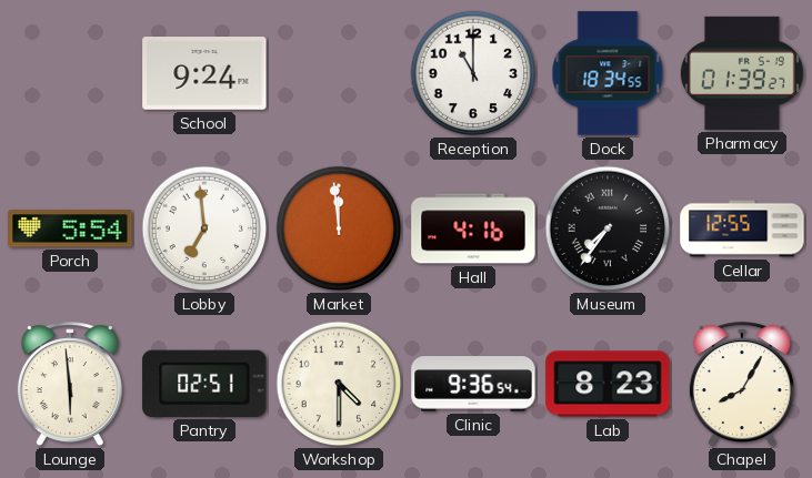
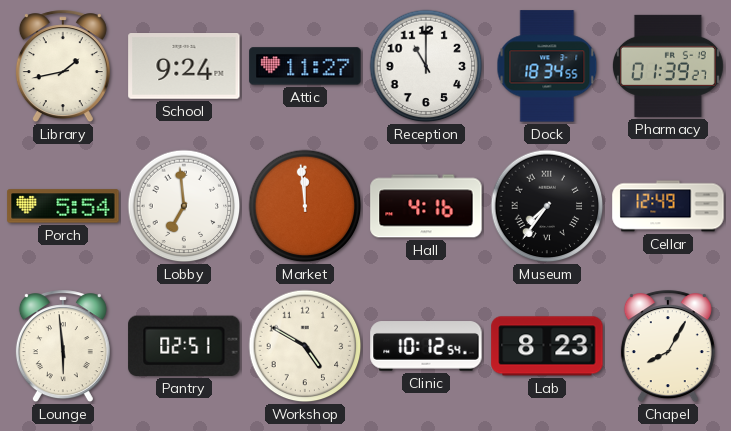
Library: none -> 1:43
Attic: none -> 11:27
Cellar: 12:55 -> 12:49
Workshop: 4:30 -> 4:50
Clinic: 9:36 -> 10:12
